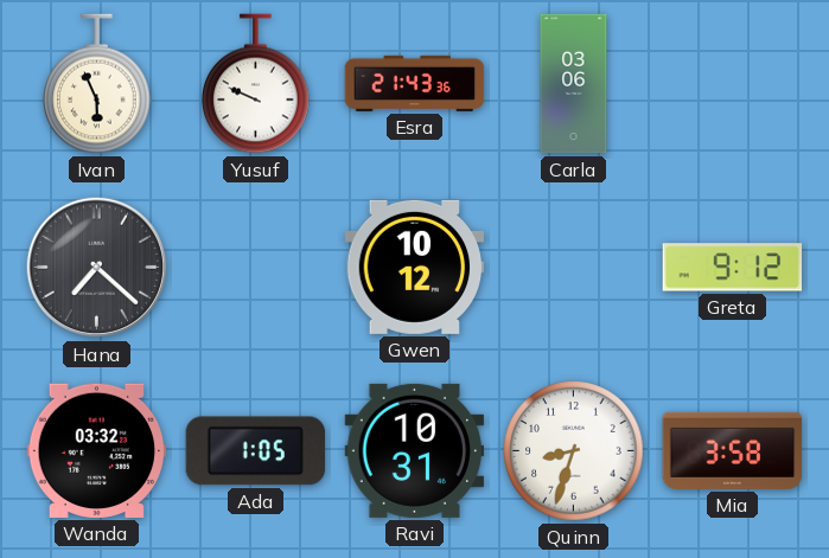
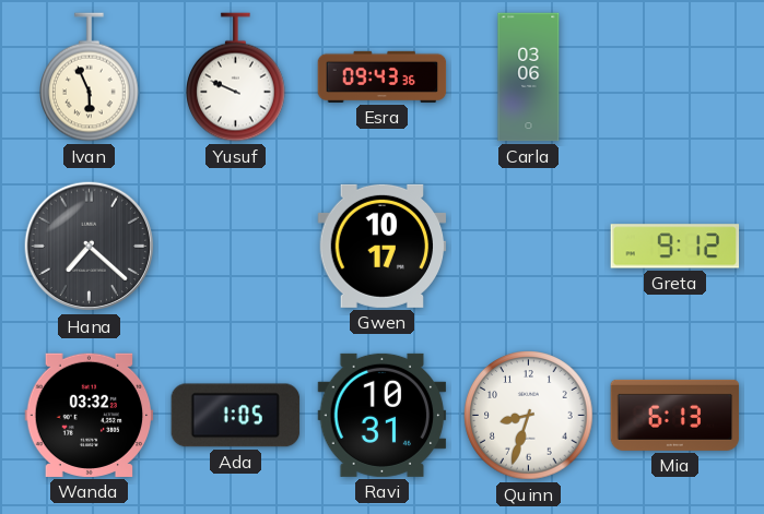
Esra: 21:43 -> 09:43
Gwen: 10:12 -> 10:17
Mia: 3:58 -> 6:13
